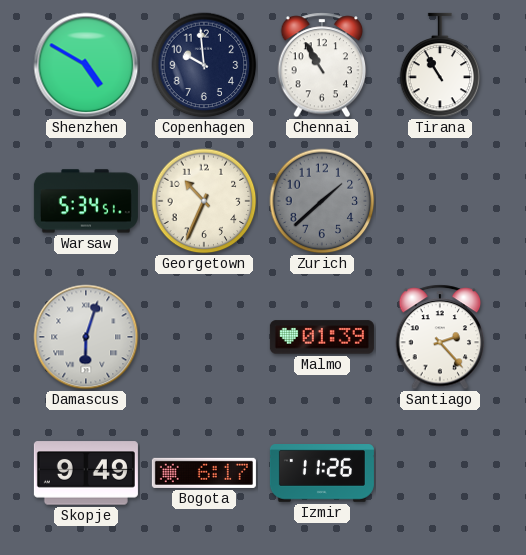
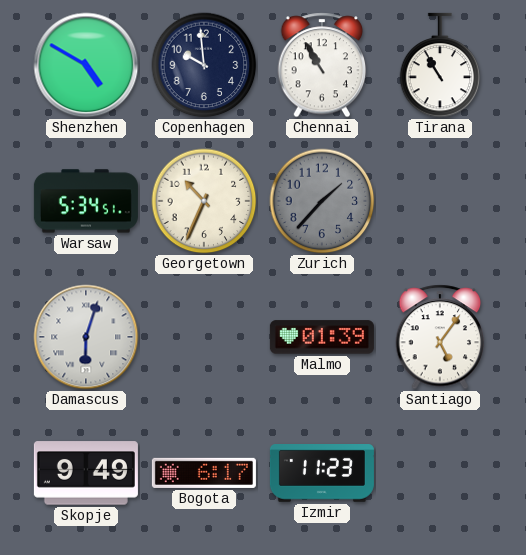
Zurich: 1:38 -> 1:37
Santiago: 2:23 -> 5:06
Izmir: 11:26 -> 11:23
